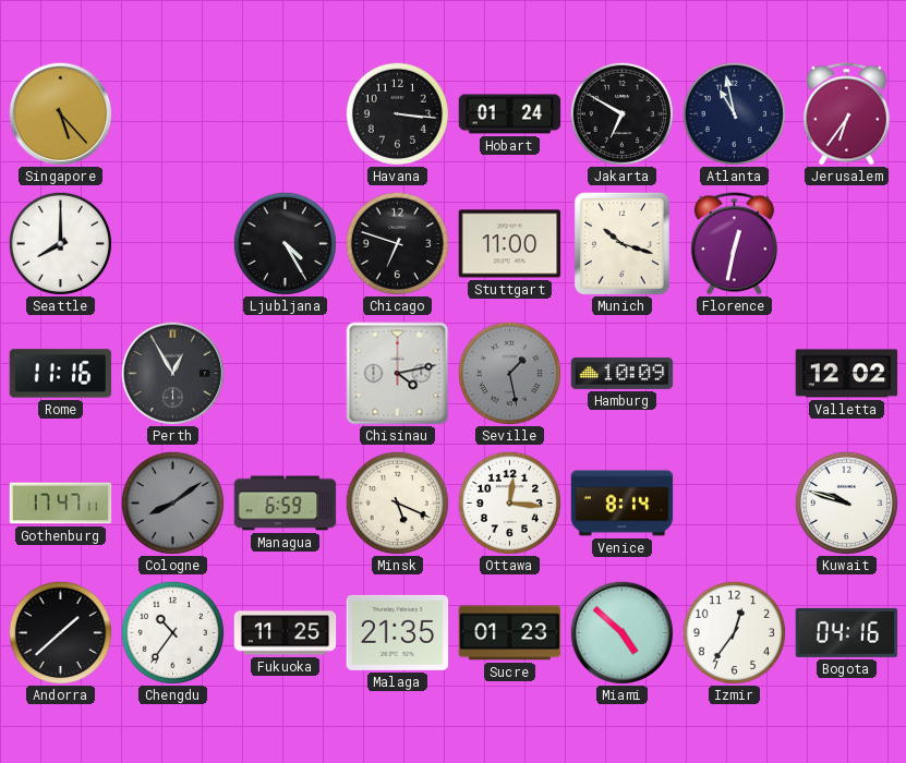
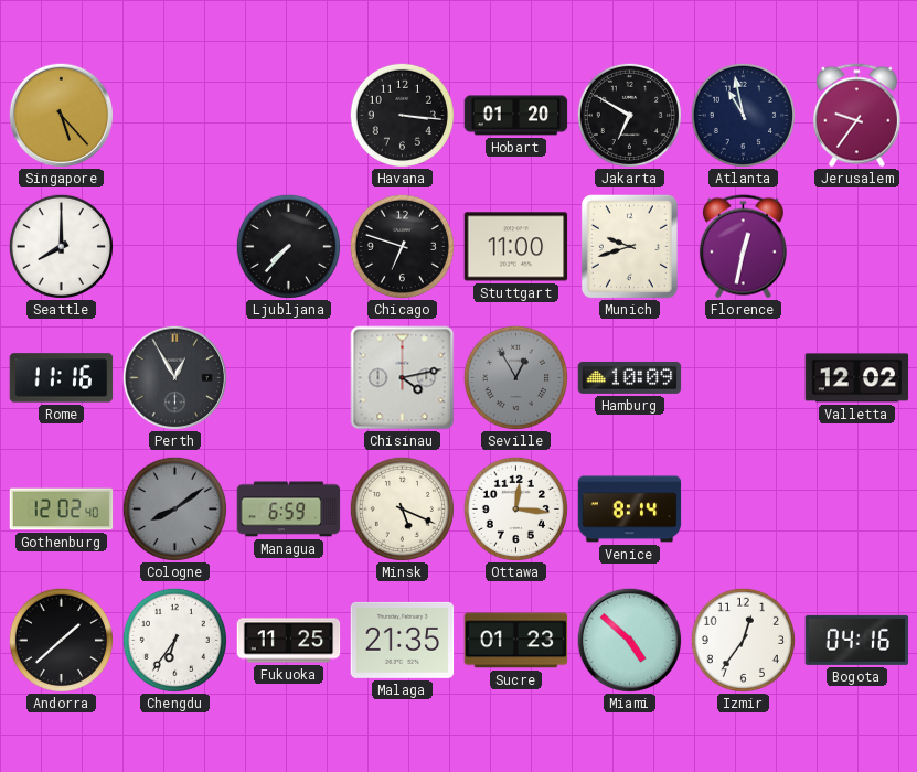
Hobart: 01:24 -> 01:20
Jerusalem: 6:36 -> 9:36
Ljubljana: 4:25 -> 7:37
Munich: 10:18 -> 9:42
Seville: 1:28 -> 12:55
Gothenburg: 17:47 -> 12:02
Kuwait: 9:48 -> none
Chengdu: 10:36 -> 6:36
